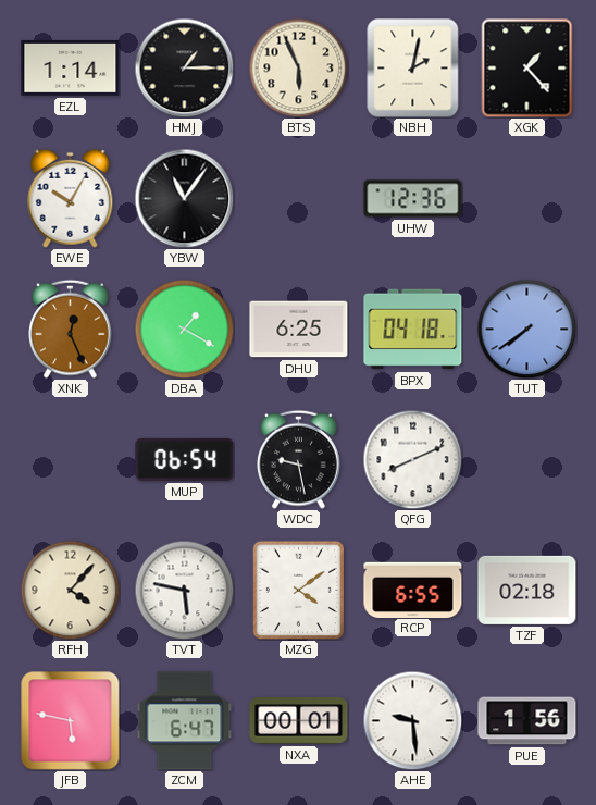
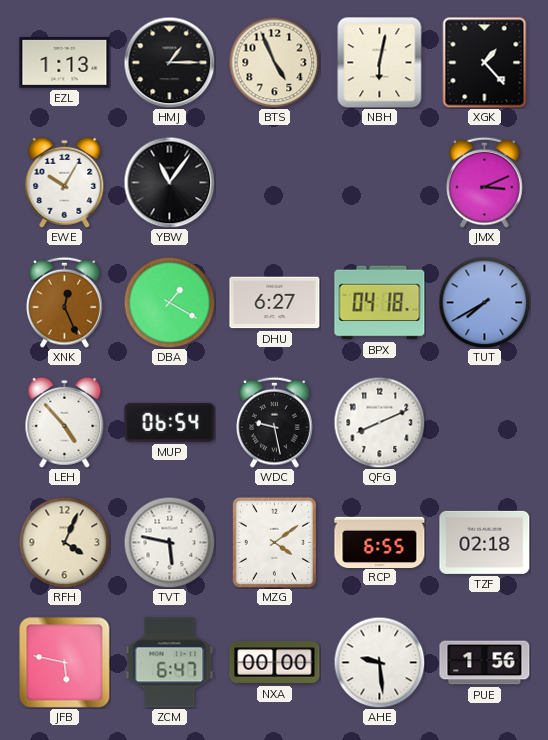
EZL: 1:14 -> 1:13
BTS: 5:56 -> 4:56
NBH: 2:02 -> 6:02
UHW: 12:36 -> none
JMX: none -> 3:11
DHU: 6:25 -> 6:27
TUT: 7:39 -> 7:40
LEH: none -> 4:53
RFH: 4:07 -> 4:04
NXA: 00:01 -> 00:00
